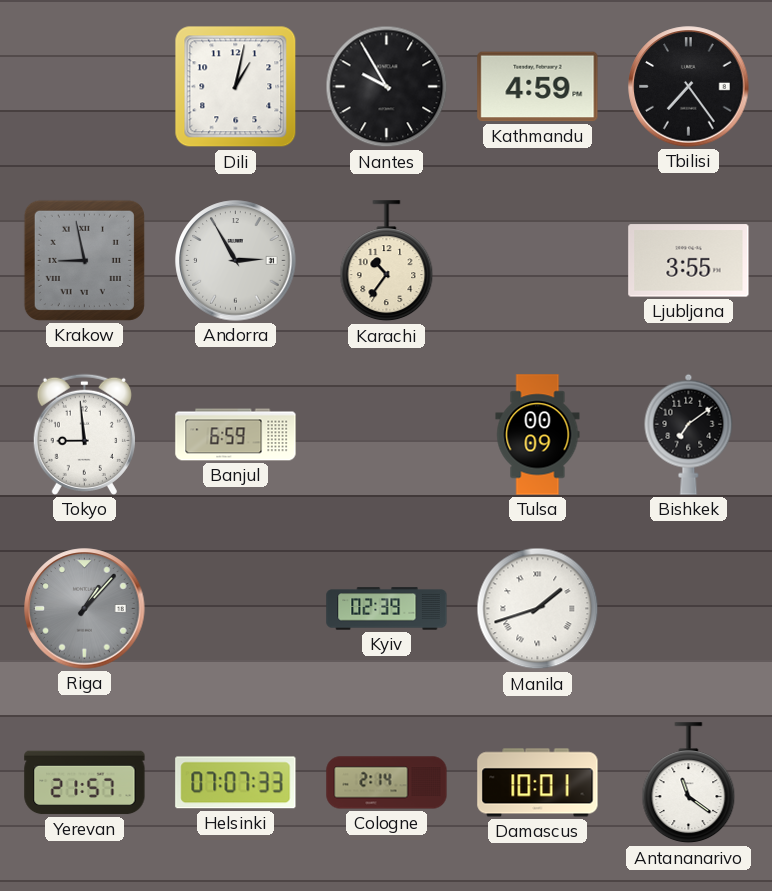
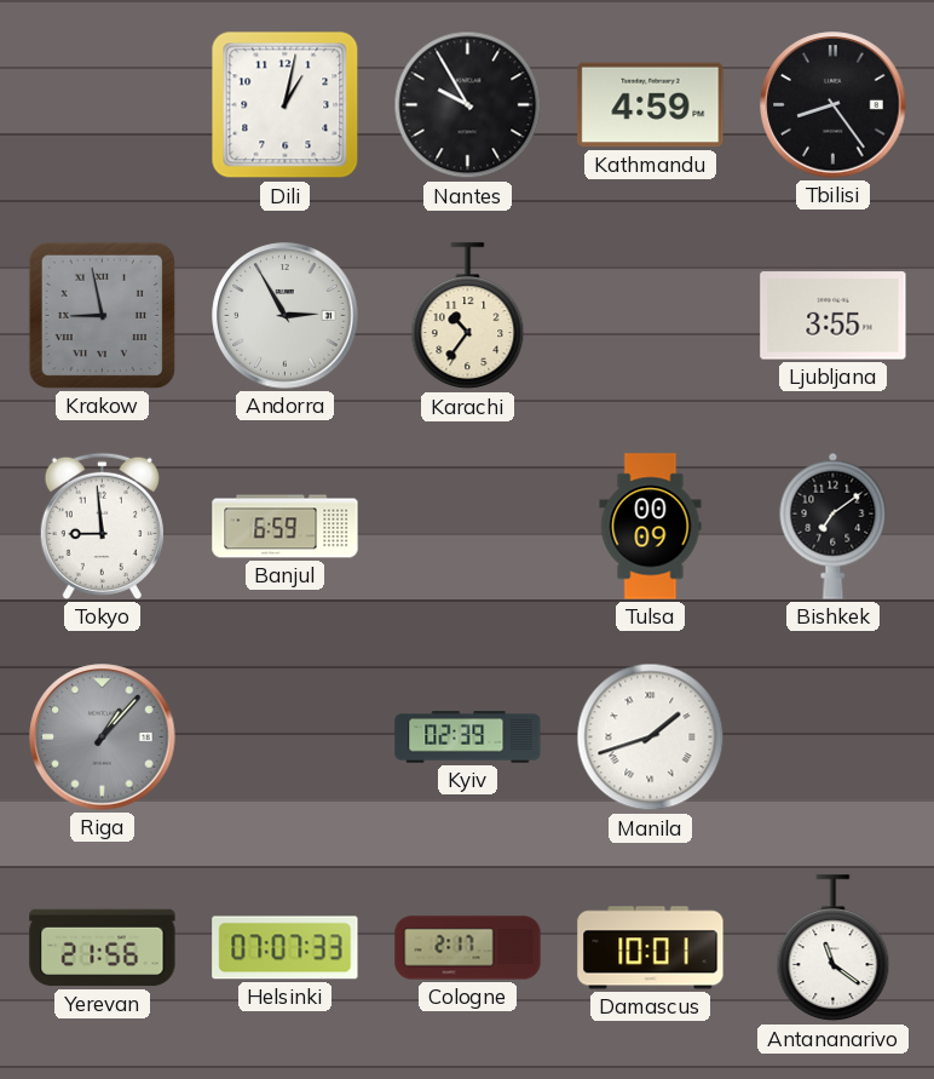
Tbilisi: 7:24 -> 8:24
Yerevan: 21:57 -> 21:56
Cologne: 2:14 -> 2:17
